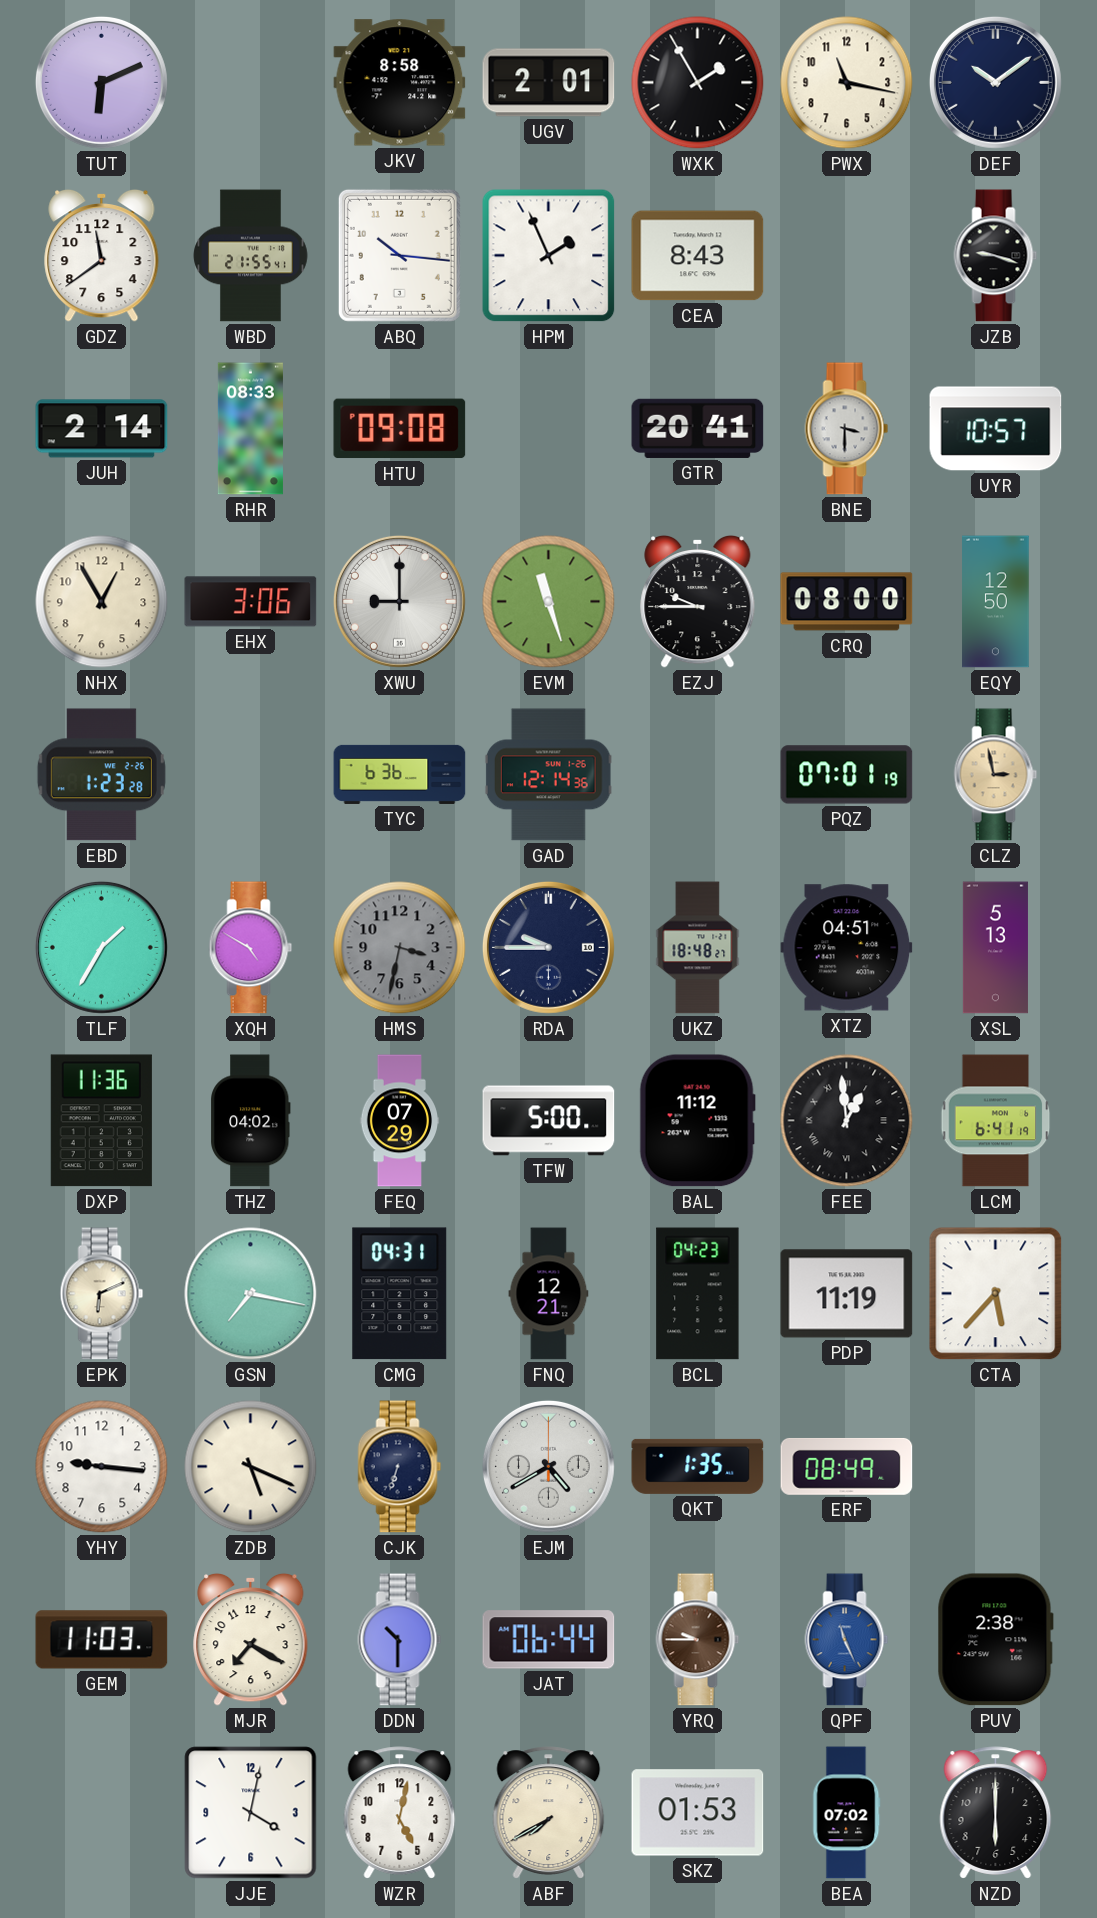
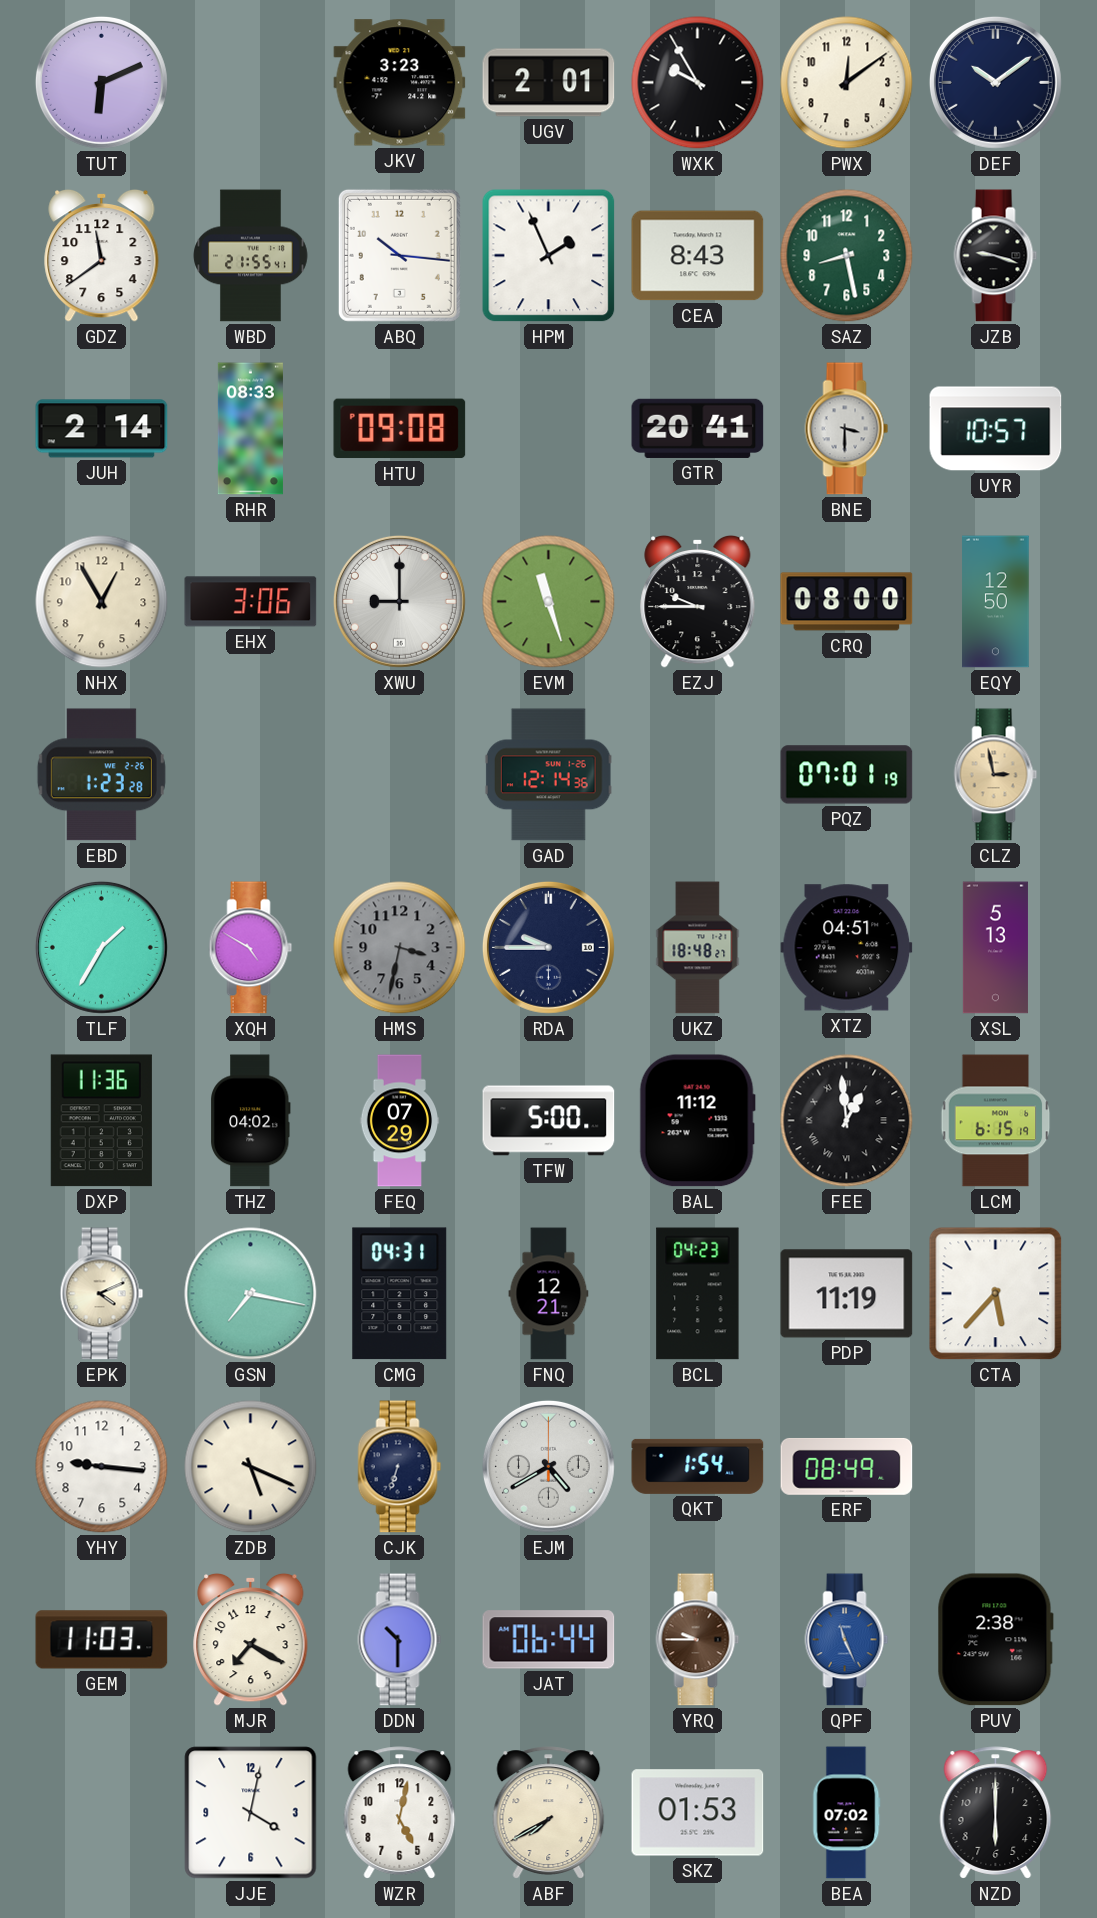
JKV: 8:58 -> 3:23
WXK: 1:55 -> 9:55
PWX: 11:17 -> 12:09
SAZ: none -> 8:28
TYC: 6:36 -> none
LCM: 6:41 -> 6:15
EPK: 6:11 -> 4:11
QKT: 1:35 -> 1:54
